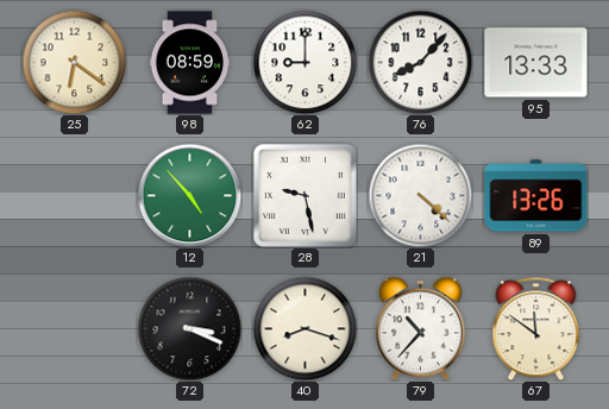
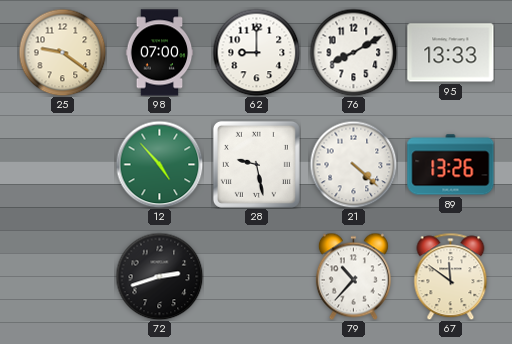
25: 6:21 -> 9:21
98: 08:59 -> 07:00
76: 8:07 -> 8:10
72: 3:19 -> 2:42
40: 8:18 -> none
